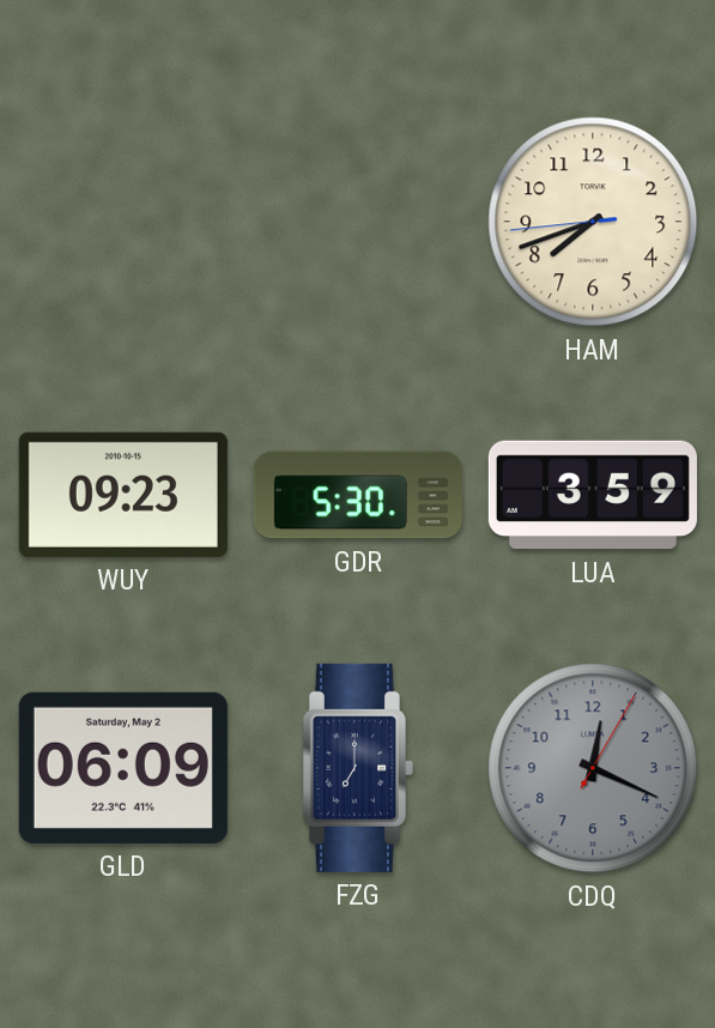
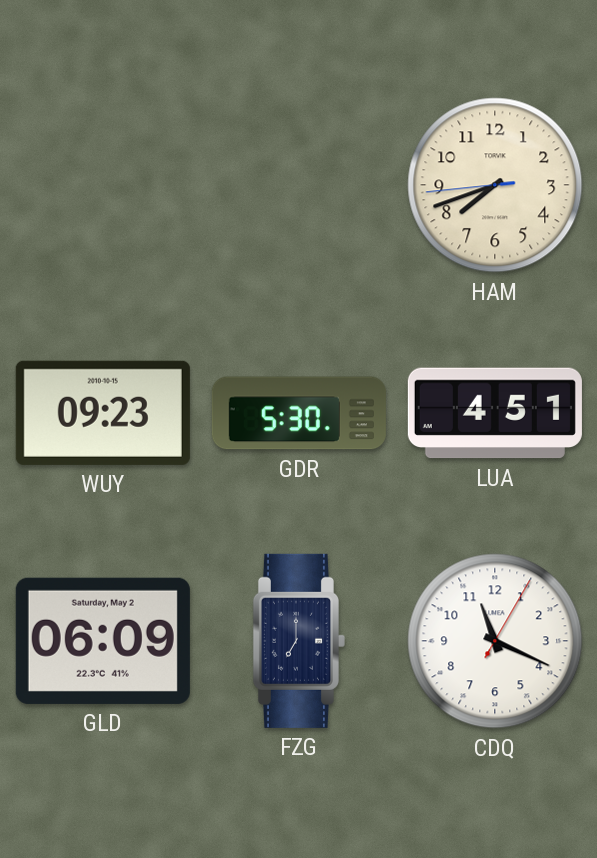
LUA: 3:59 -> 4:51
CDQ: 12:19 -> 11:19
CDQ dial: grey -> white
